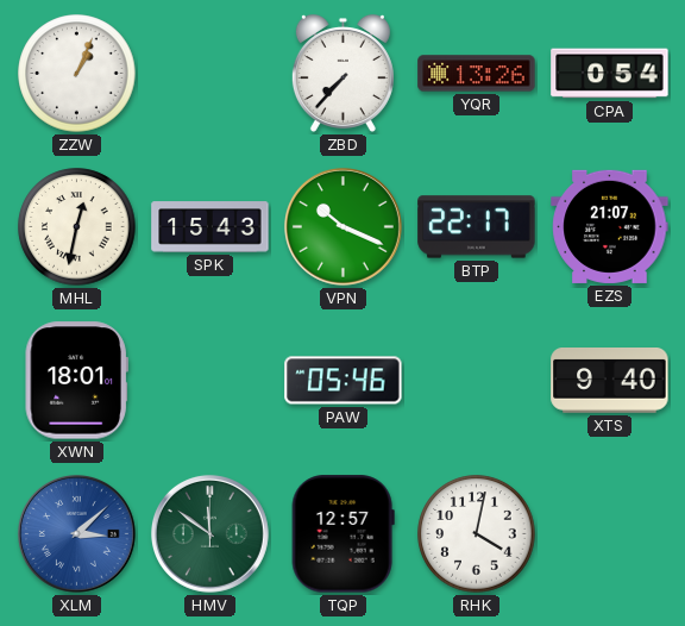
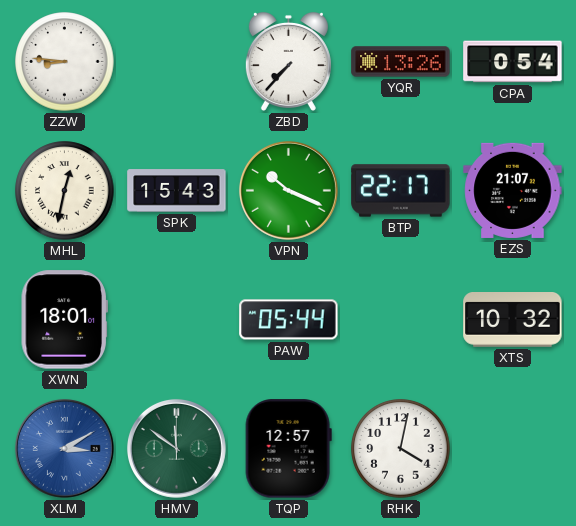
ZZW: 1:04 -> 8:46
PAW: 05:46 -> 05:44
XTS: 9:40 -> 10:32
XLM: 3:08 -> 3:10
